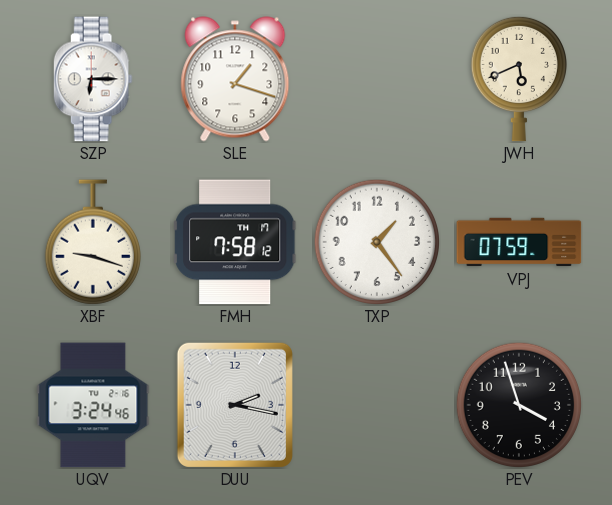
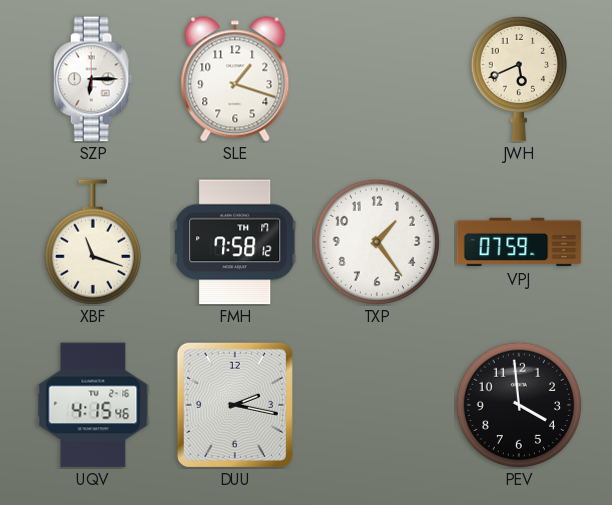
XBF: 9:18 -> 11:18
UQV: 3:24 -> 4:15
PEV: 3:57 -> 3:59
